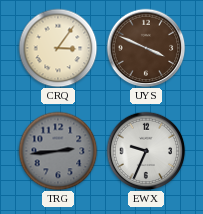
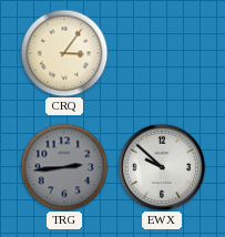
UYS: 3:49 -> none
EWX: 9:34 -> 9:52
